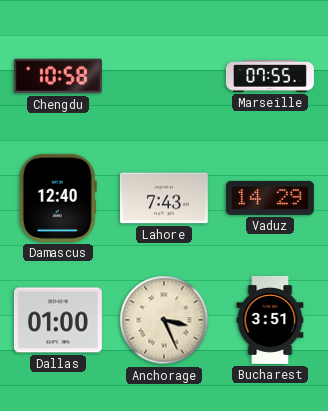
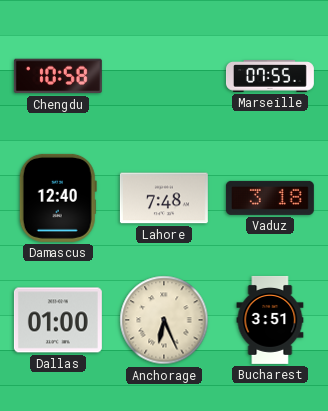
Lahore: 7:43 -> 7:48
Vaduz: 14:29 -> 3:18
Anchorage: 3:26 -> 6:26
